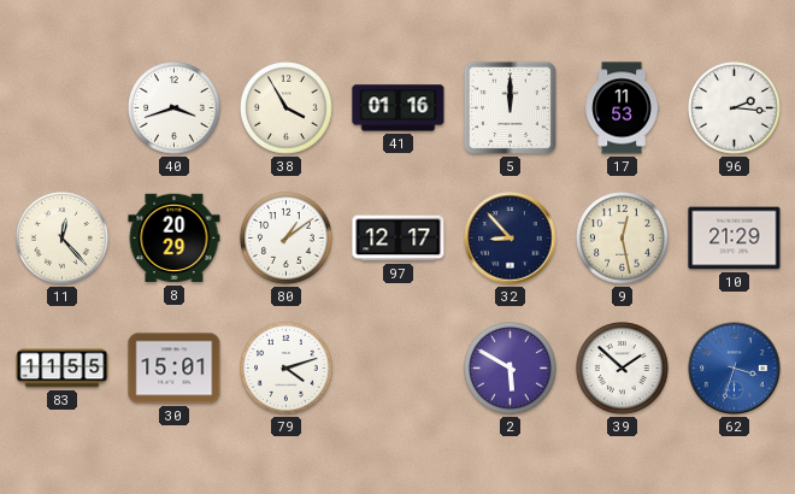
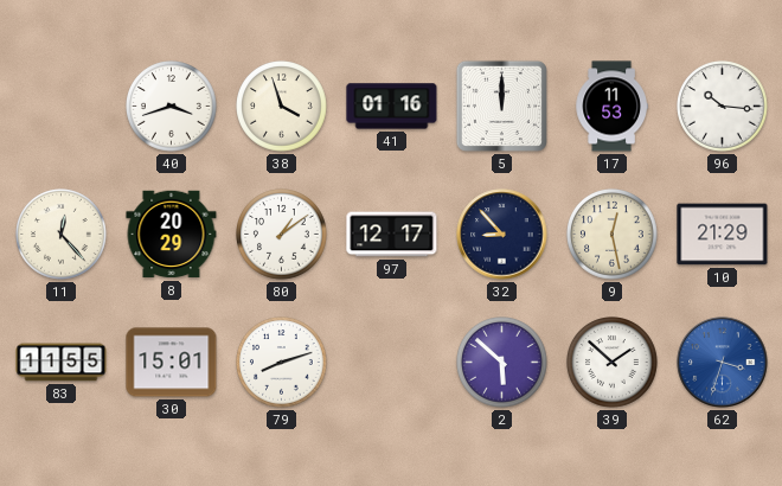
38: 3:55 -> 3:57
96: 2:16 -> 10:16
79: 4:12 -> 8:12
2: 5:50 -> 5:52
